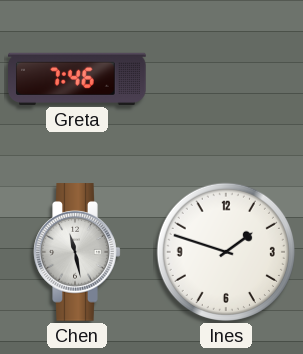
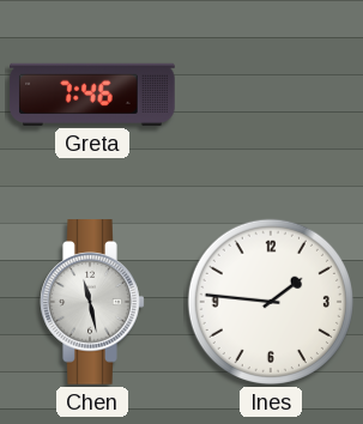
Ines: 1:48 -> 1:46
